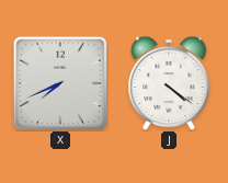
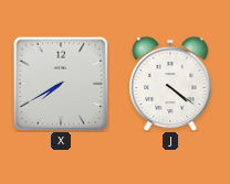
X: 7:41 -> 7:40
